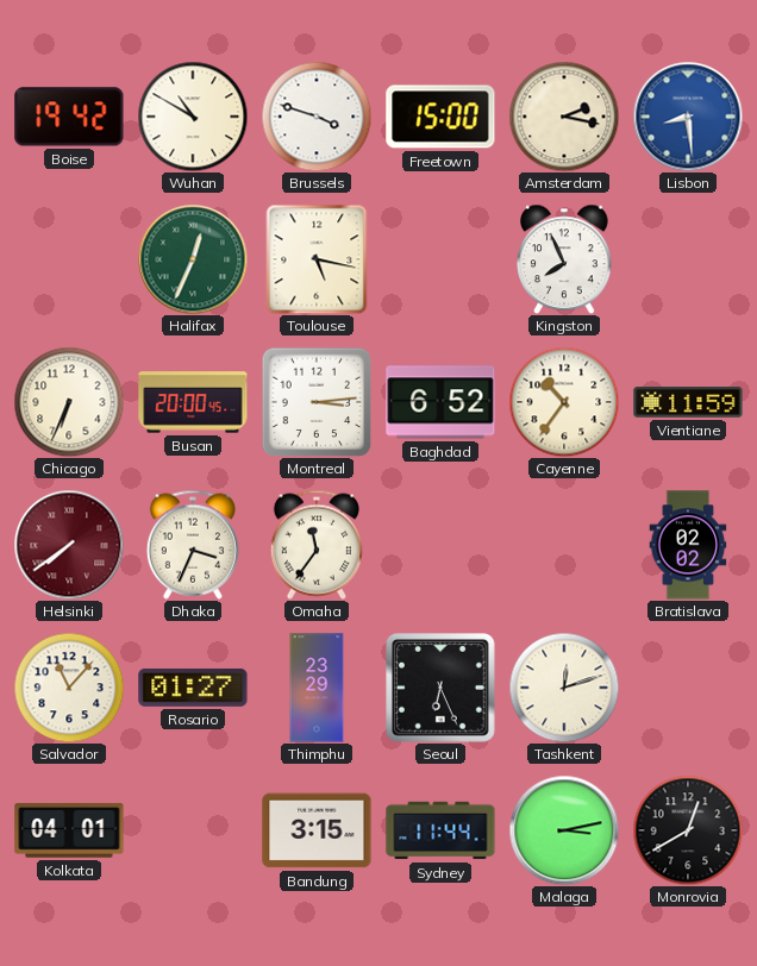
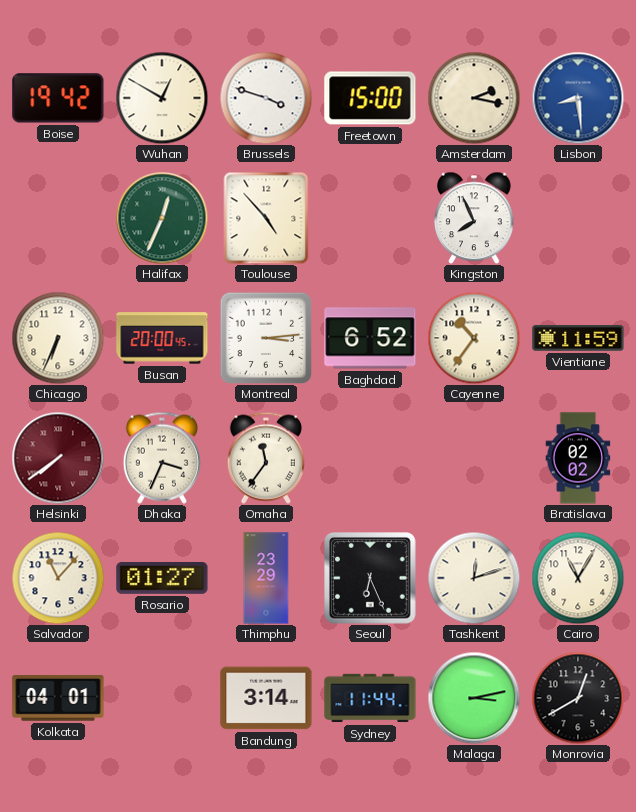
Wuhan: 10:50 -> 12:50
Toulouse: 5:17 -> 4:53
Cairo: none -> 11:05
Bandung: 3:15 -> 3:14
